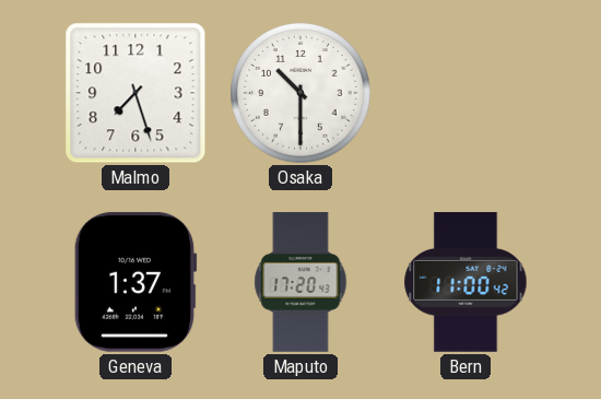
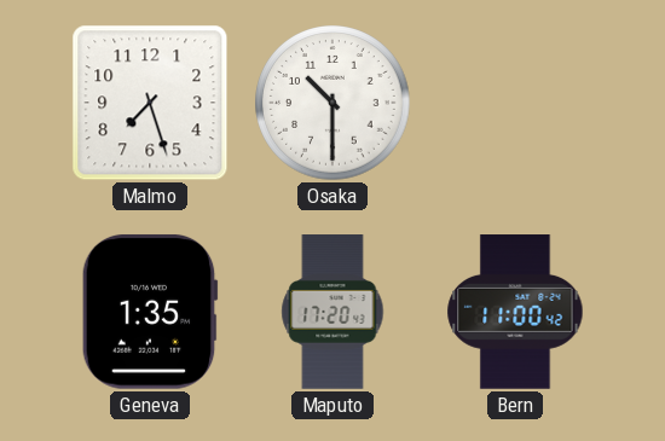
Geneva: 1:37 -> 1:35
